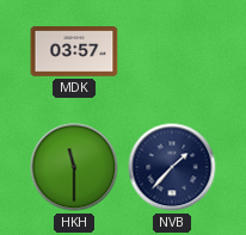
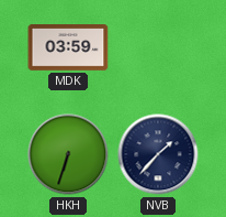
MDK: 03:57 -> 03:59
HKH: 11:30 -> 6:33
